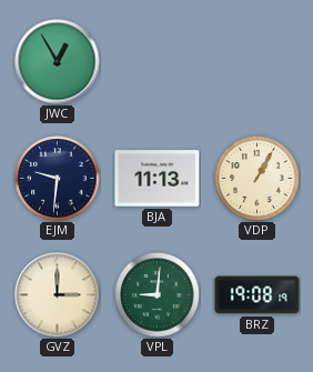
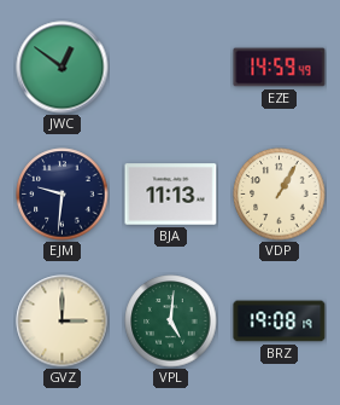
JWC: 12:55 -> 12:51
EZE: none -> 14:59
VPL: 9:01 -> 5:01
